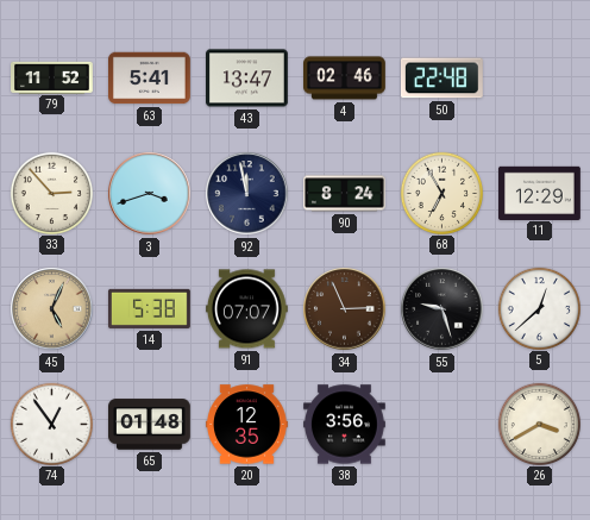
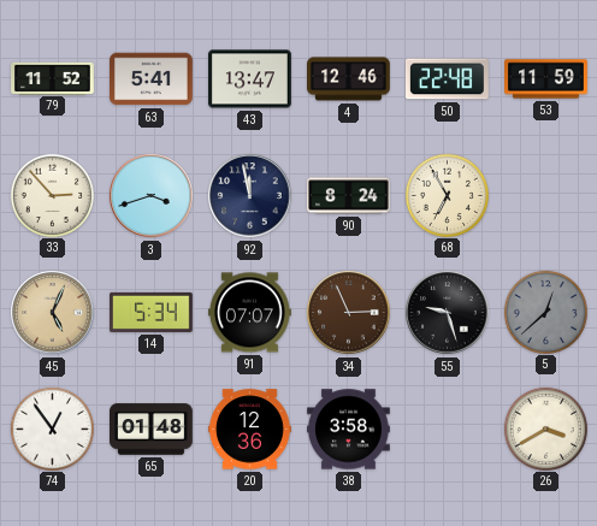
4: 02:46 -> 12:46
53: none -> 11:59
11: 12:29 -> none
14: 5:38 -> 5:34
5 dial: white -> grey
20: 12:35 -> 12:36
38: 3:56 -> 3:58
